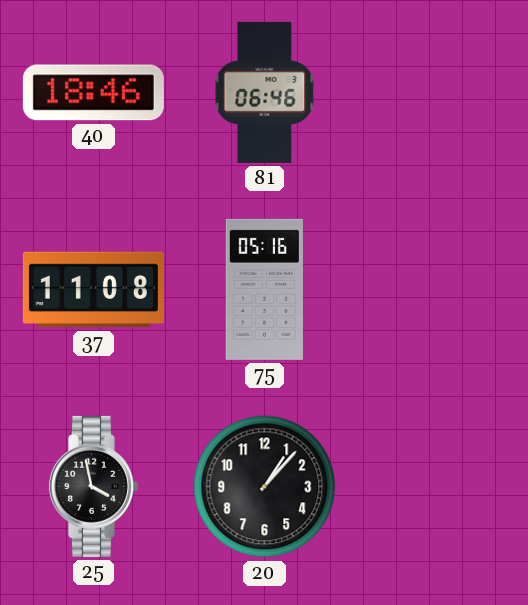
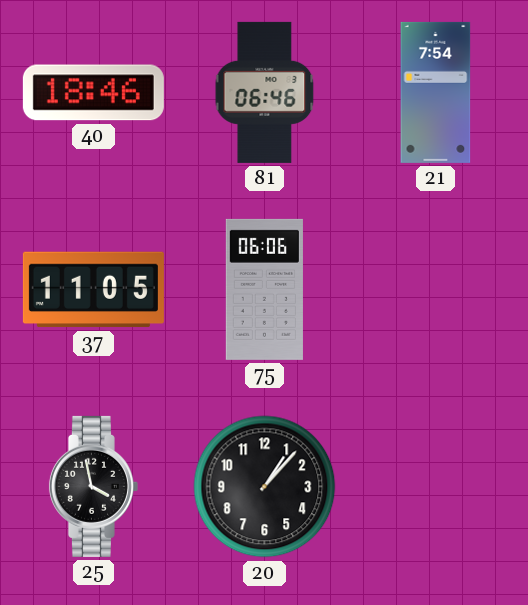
21: none -> 7:54
37: 11:08 -> 11:05
75: 05:16 -> 06:06
